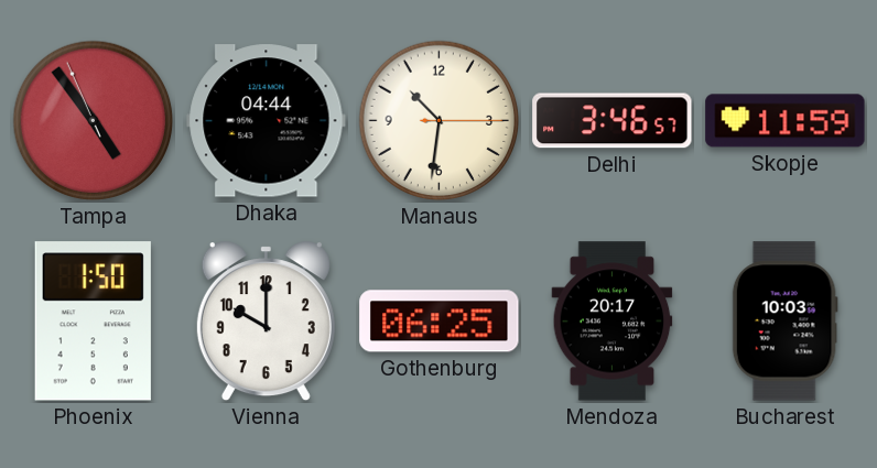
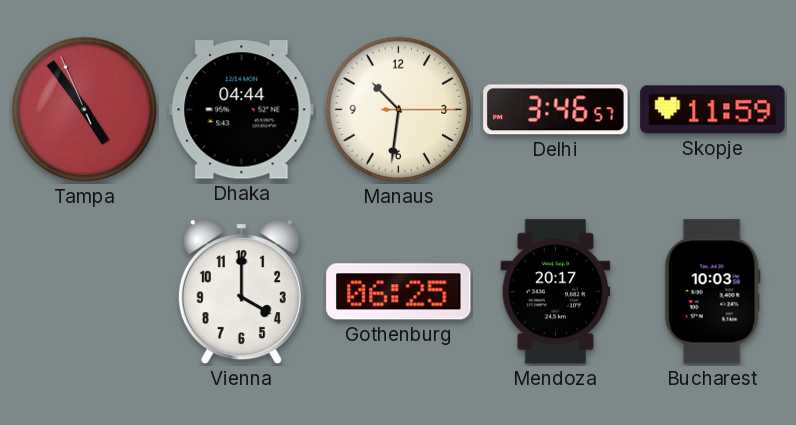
Phoenix: 1:50 -> none
Vienna: 10:00 -> 4:00
